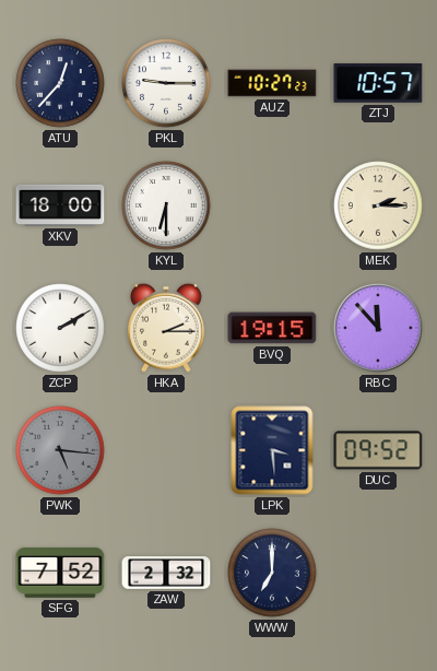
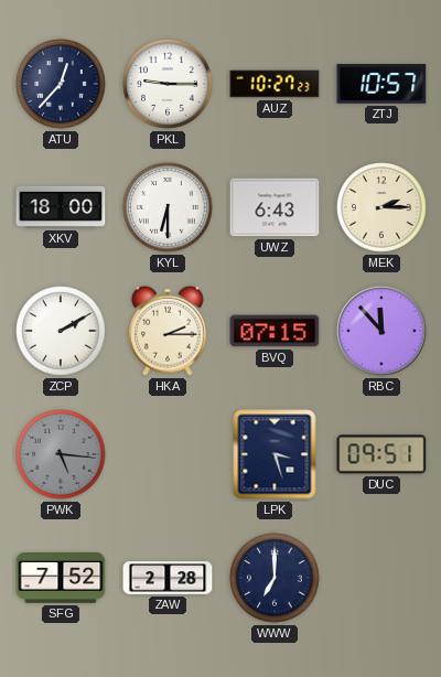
UWZ: none -> 6:43
BVQ: 19:15 -> 07:15
LPK: 3:29 -> 3:27
DUC: 09:52 -> 09:51
ZAW: 2:32 -> 2:28
